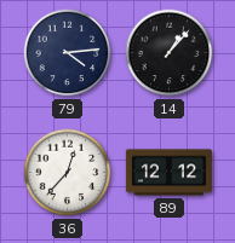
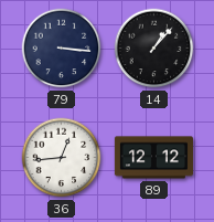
79: 4:14 -> 3:16
36: 12:37 -> 12:44
